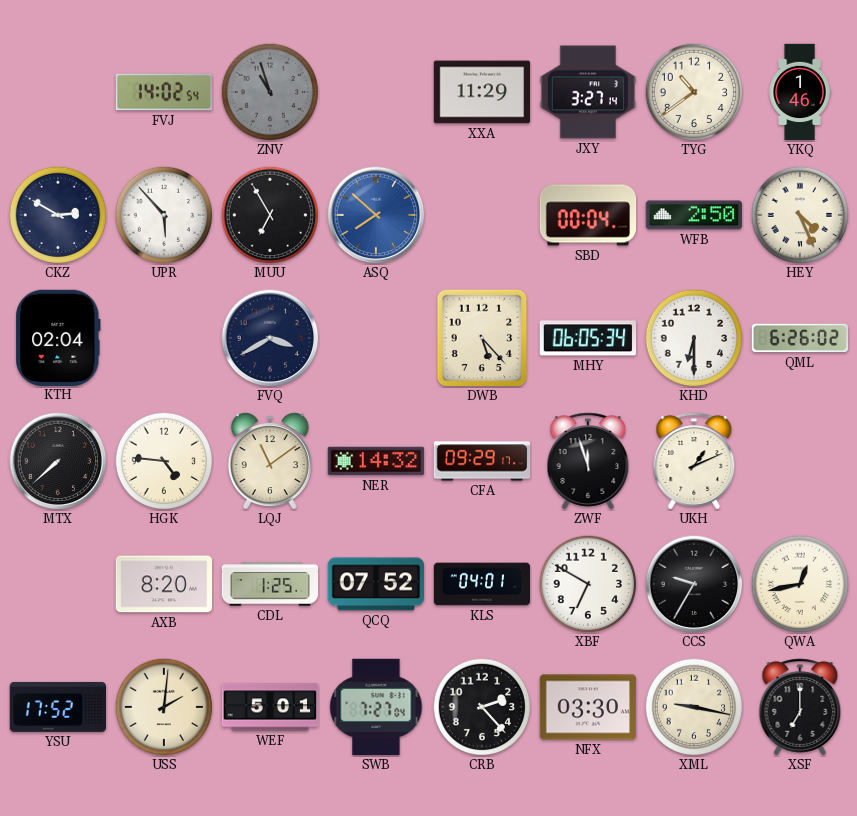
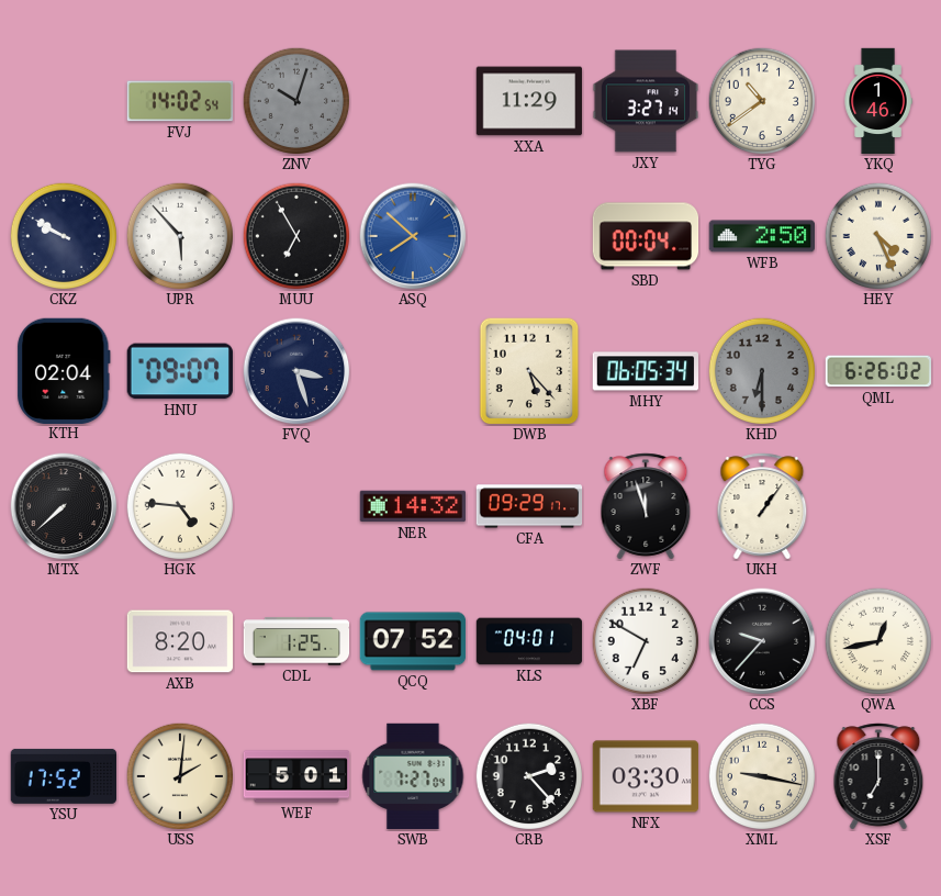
ZNV: 10:57 -> 10:03
CKZ: 2:50 -> 9:50
HNU: none -> 09:07
FVQ: 3:40 -> 3:27
KHD dial: white -> grey
LQJ: 11:09 -> none
UKH: 1:11 -> 1:06
CCS: 9:35 -> 9:37
